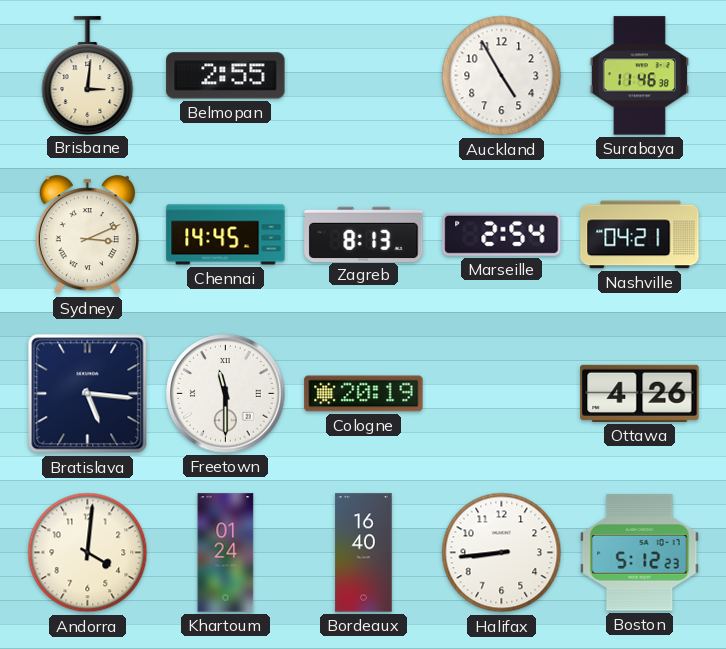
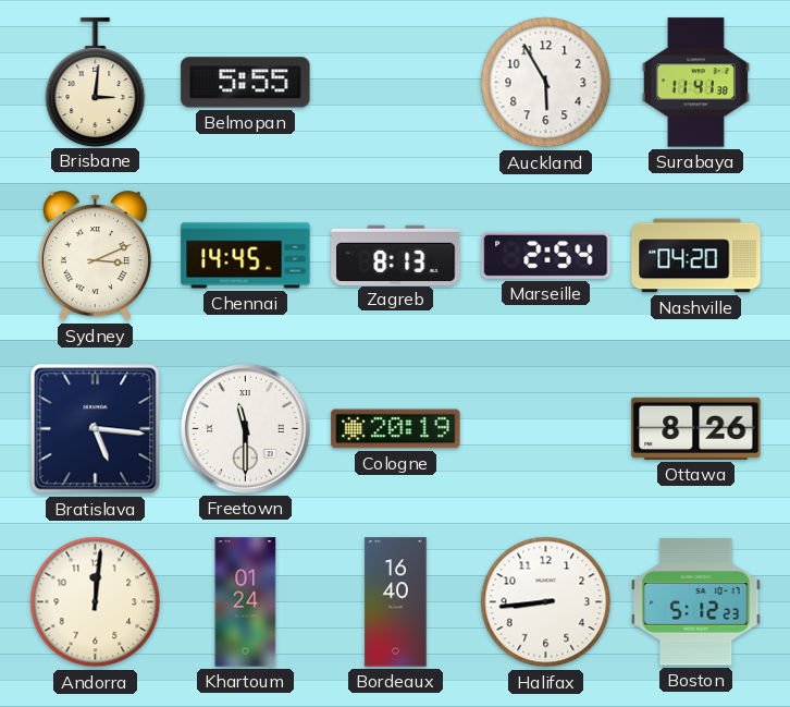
Belmopan: 2:55 -> 5:55
Auckland: 4:55 -> 5:55
Surabaya: 11:46 -> 11:41
Nashville: 04:21 -> 04:20
Ottawa: 4:26 -> 8:26
Andorra: 4:01 -> 12:01
